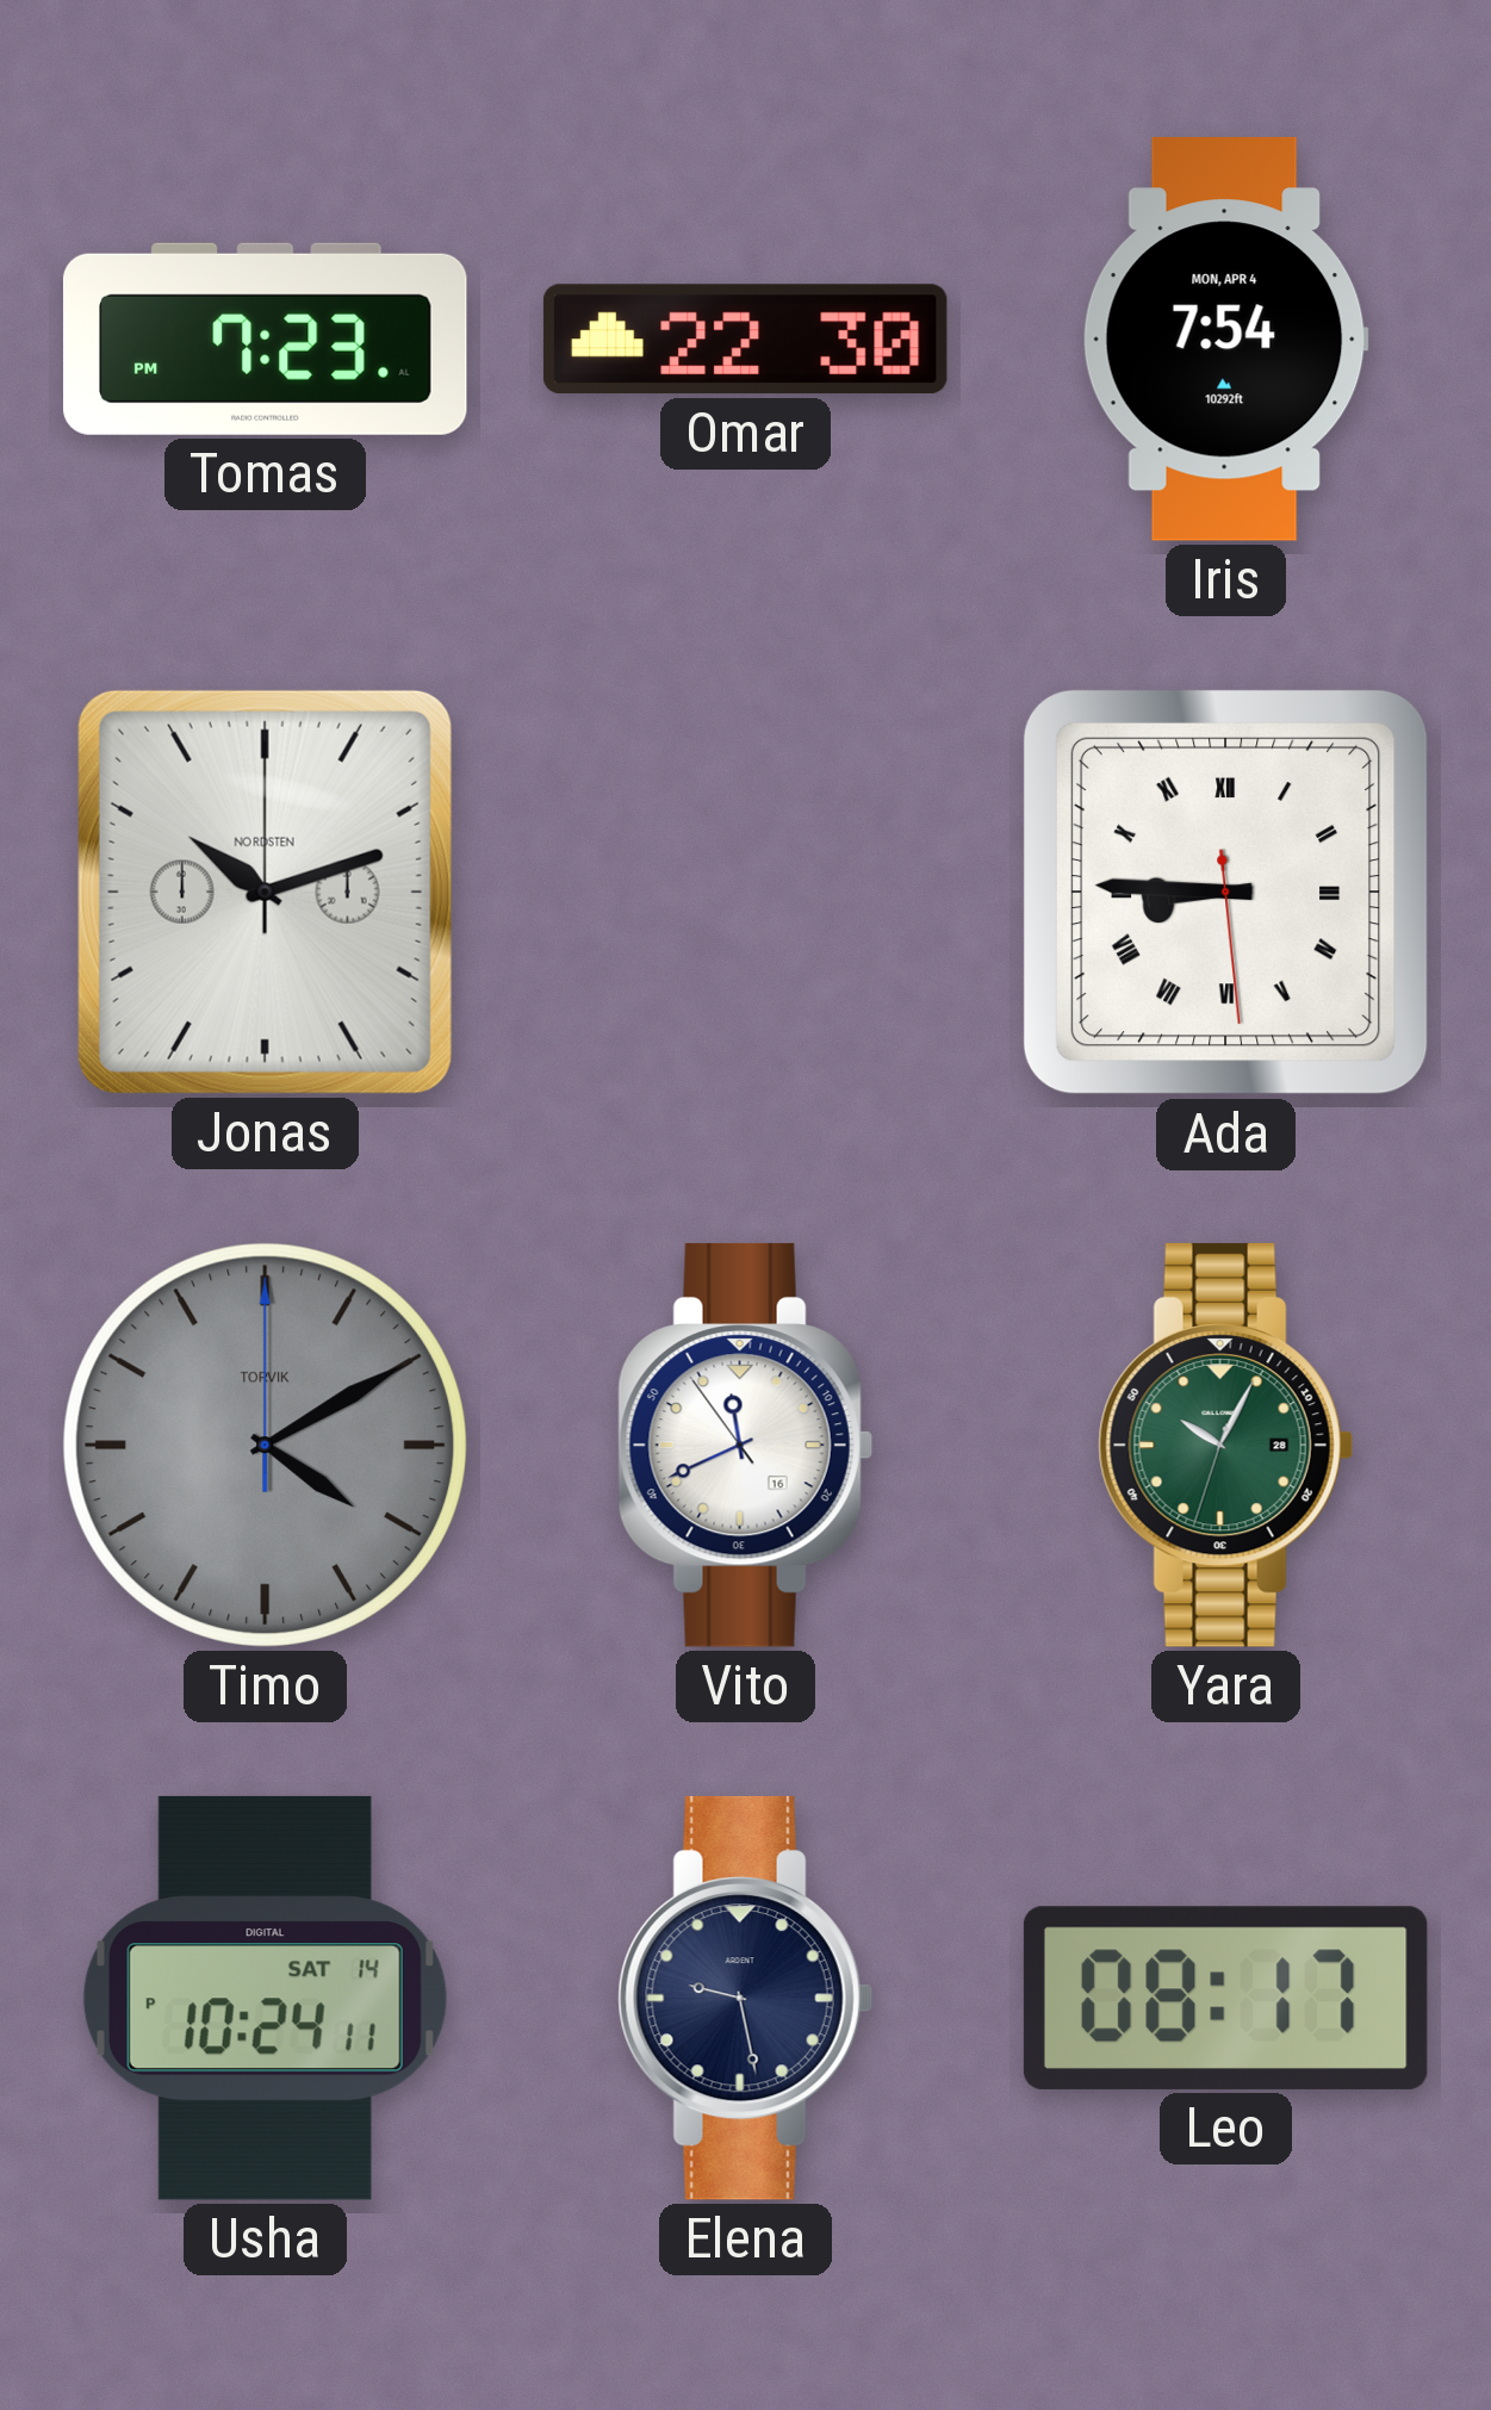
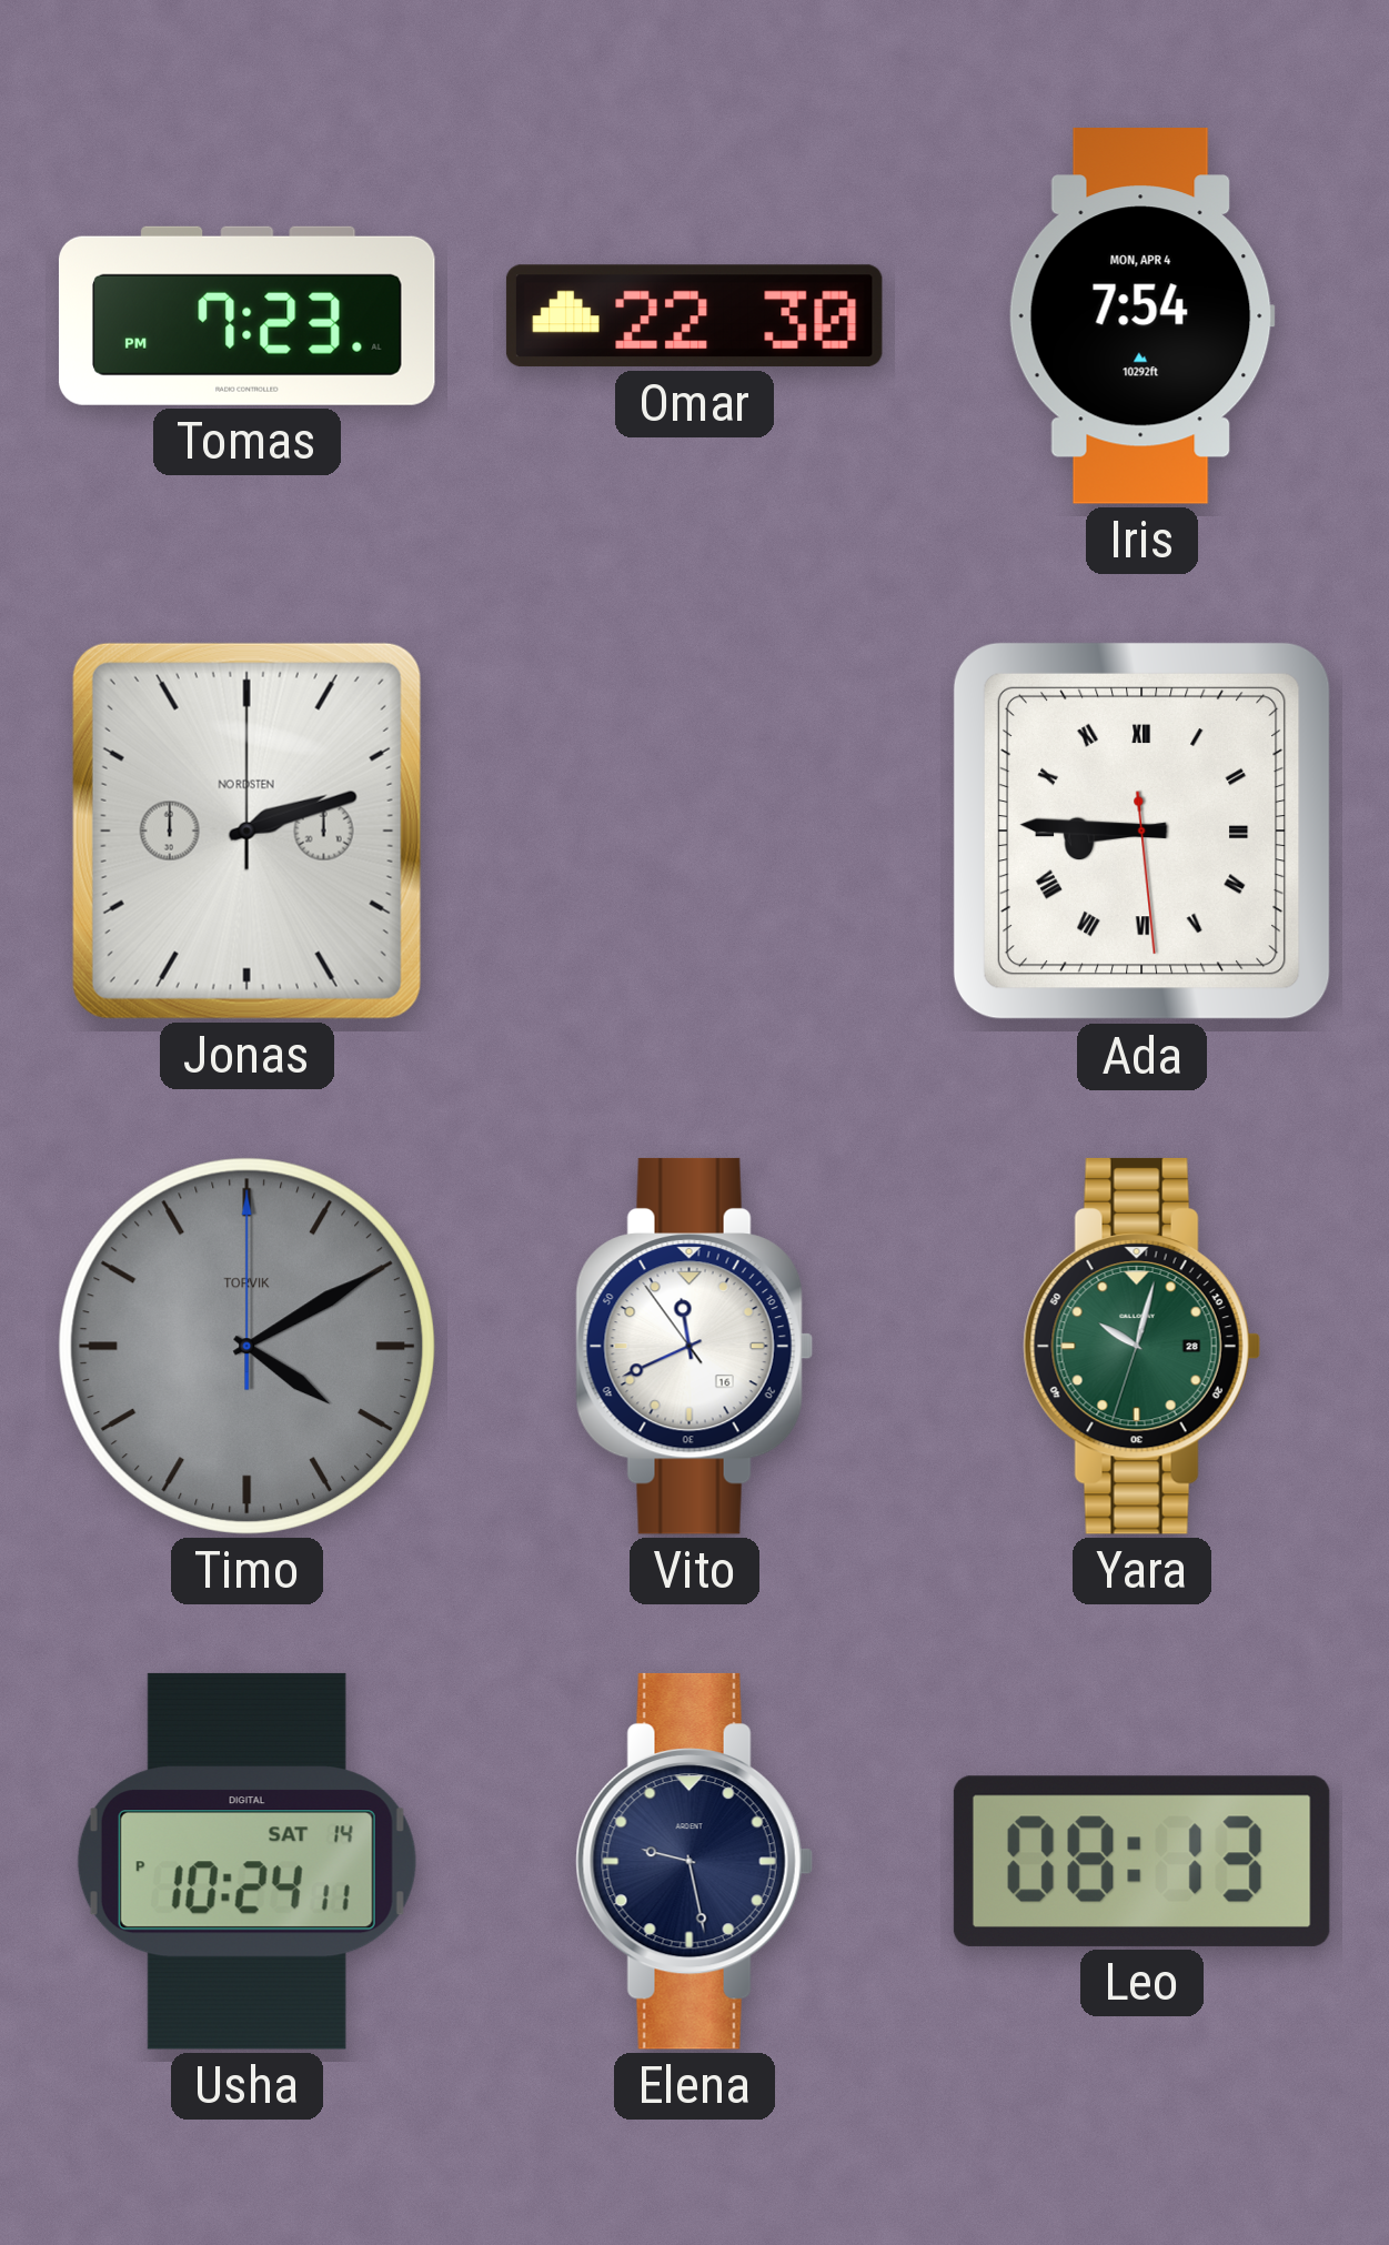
Jonas: 10:12 -> 2:12
Yara: 10:04 -> 10:02
Leo: 08:17 -> 08:13
